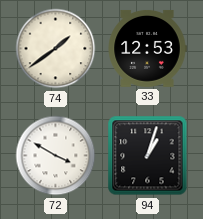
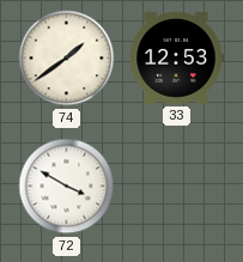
94: 1:03 -> none
